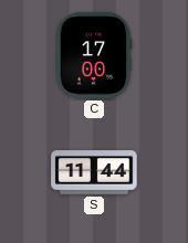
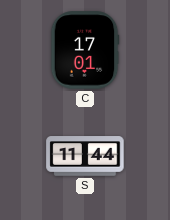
C: 17:00 -> 17:01
